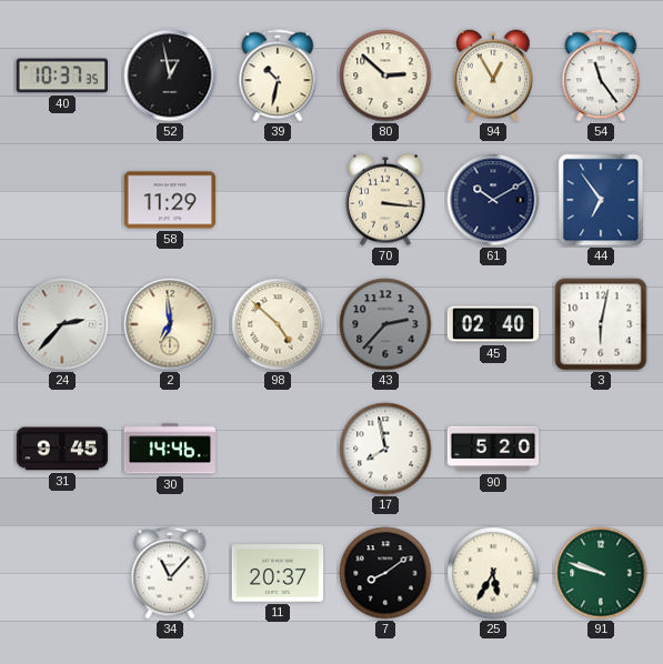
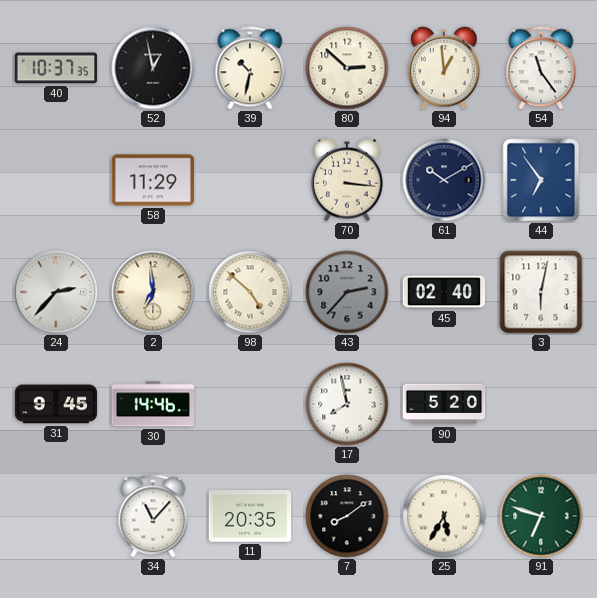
94: 12:55 -> 12:59
11: 20:37 -> 20:35
91: 9:48 -> 6:48
